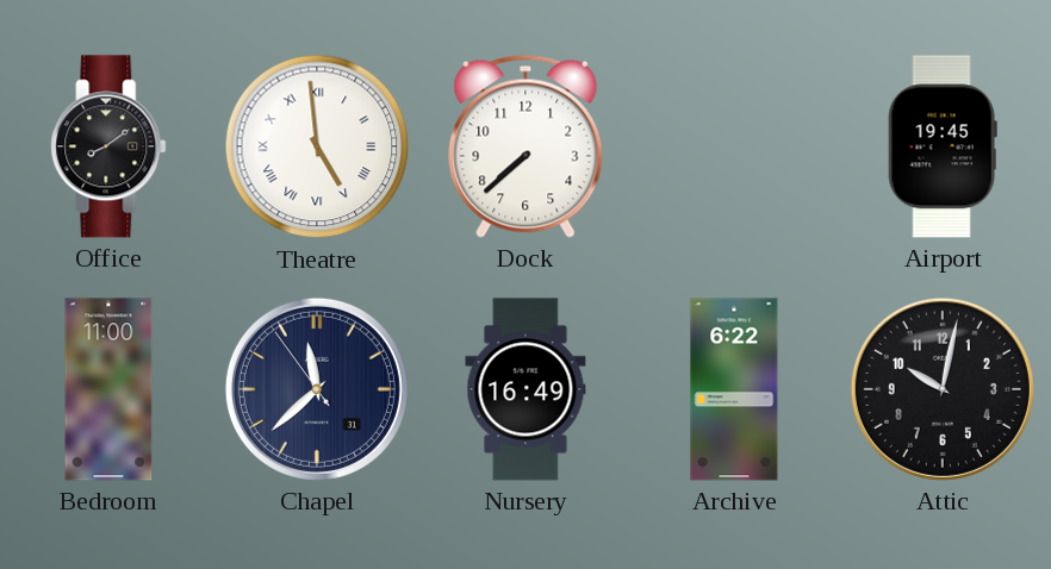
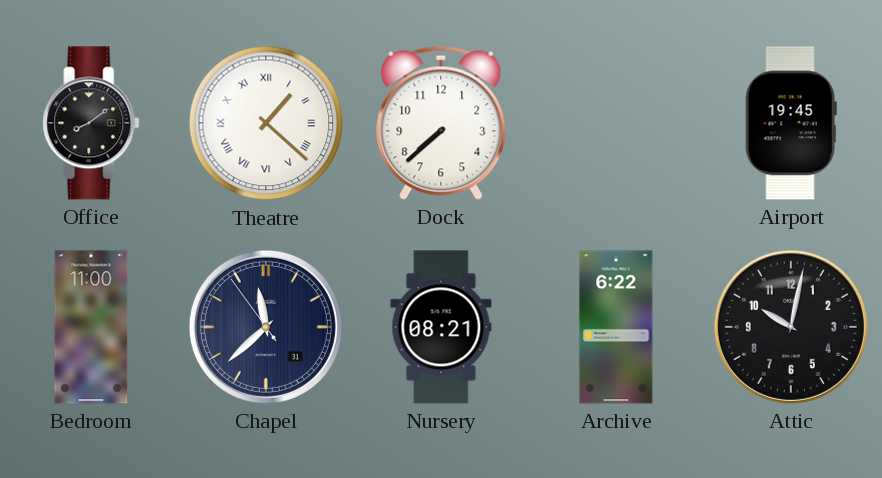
Theatre: 4:59 -> 1:22
Nursery: 16:49 -> 08:21
